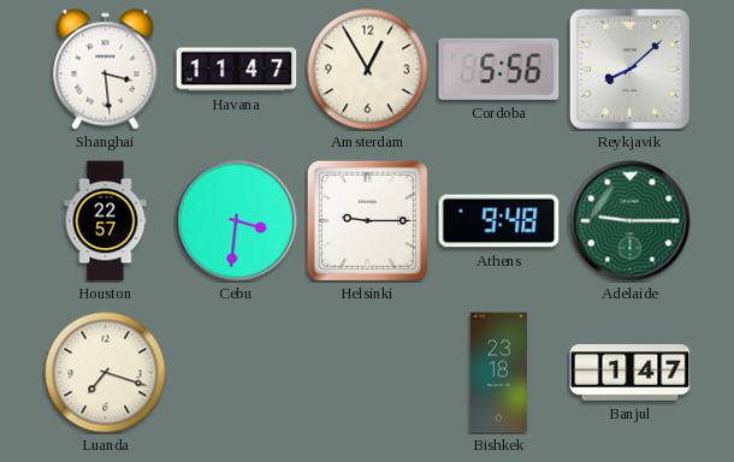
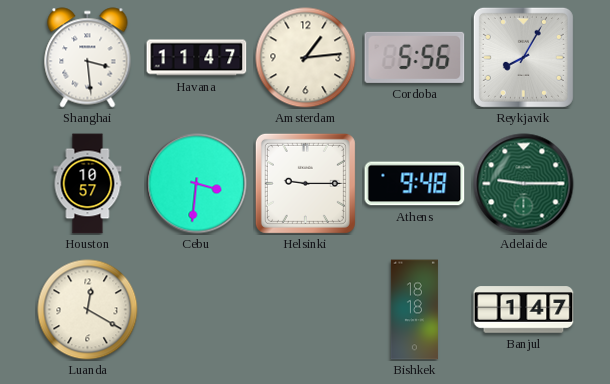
Amsterdam: 12:55 -> 1:14
Reykjavik: 8:08 -> 8:05
Houston: 22:57 -> 10:57
Luanda: 7:18 -> 12:20
Bishkek: 23:18 -> 18:18
